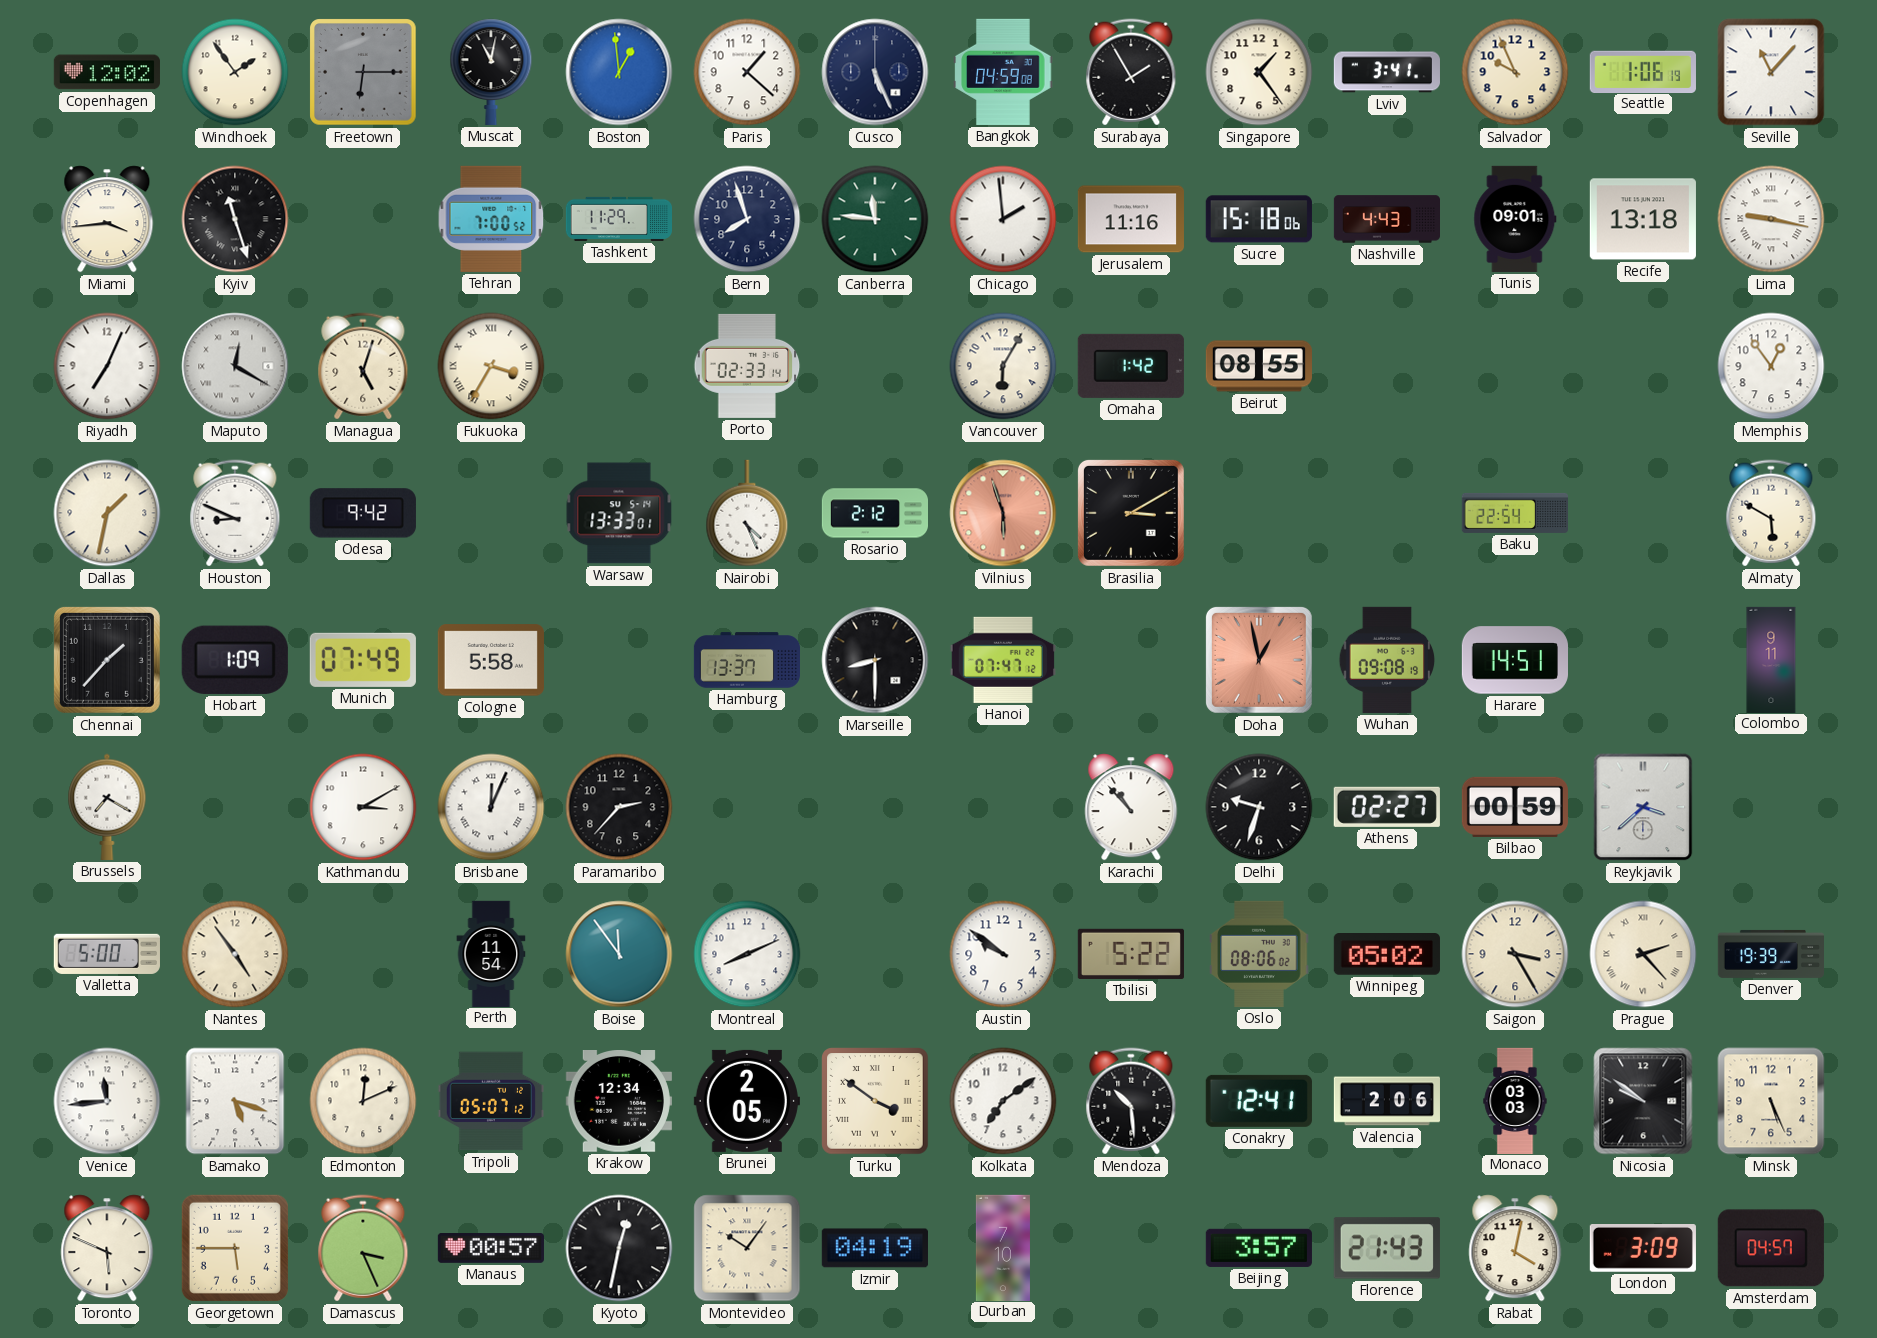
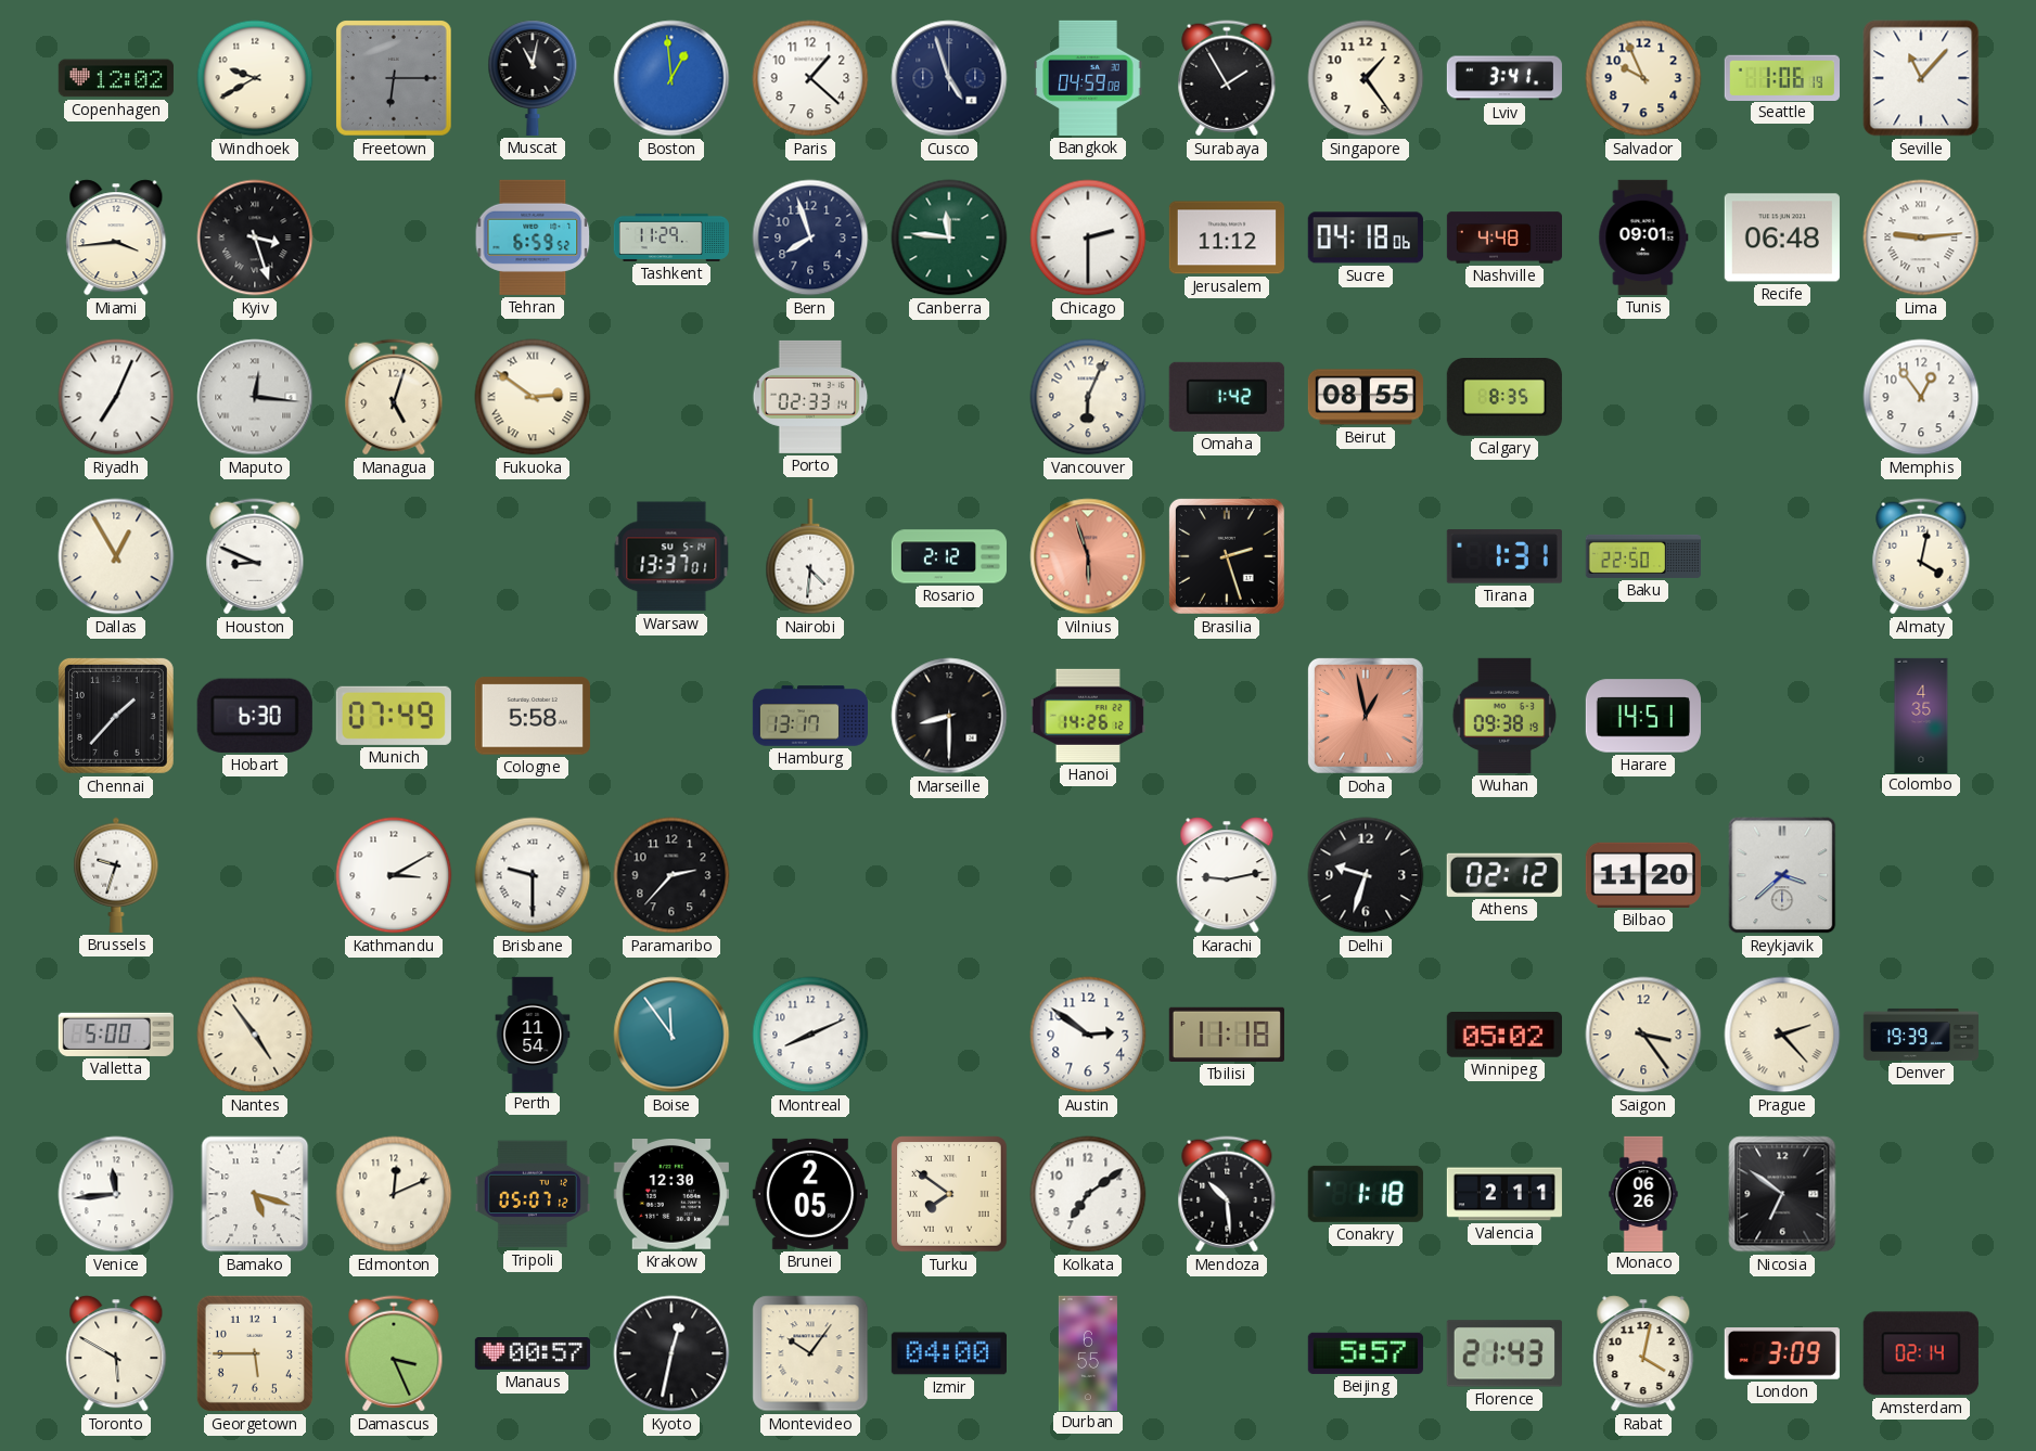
Windhoek: 1:54 -> 9:40
Cusco: 5:26 -> 4:57
Kyiv: 11:27 -> 3:27
Tehran: 7:00 -> 6:59
Chicago: 1:59 -> 2:30
Jerusalem: 11:16 -> 11:12
Sucre: 15:18 -> 04:18
Nashville: 4:43 -> 4:48
Recife: 13:18 -> 06:48
Lima: 9:17 -> 9:14
Maputo: 12:20 -> 12:16
Fukuoka: 3:35 -> 2:51
Vancouver: 6:05 -> 6:04
Calgary: none -> 8:35
Dallas: 1:32 -> 12:55
Odesa: 9:42 -> none
Warsaw: 13:33 -> 13:37
Nairobi: 4:26 -> 4:31
Brasilia: 3:10 -> 2:27
Tirana: none -> 1:31
Baku: 22:54 -> 22:50
Almaty: 5:50 -> 4:02
Hobart: 1:09 -> 6:30
Hamburg: 13:37 -> 13:17
Hanoi: 07:47 -> 14:26
Wuhan: 09:08 -> 09:38
Colombo: 9:11 -> 4:35
Brussels: 7:20 -> 9:33
Brisbane: 12:04 -> 9:30
Karachi: 10:53 -> 9:13
Athens: 02:27 -> 02:12
Bilbao: 00:59 -> 11:20
Austin: 9:51 -> 2:51
Tbilisi: 5:22 -> 11:18
Oslo: 08:06 -> none
Saigon: 3:25 -> 3:24
Krakow: 12:34 -> 12:30
Turku: 3:51 -> 7:51
Conakry: 12:41 -> 1:18
Valencia: 2:06 -> 2:11
Monaco: 03:03 -> 06:26
Nicosia: 9:51 -> 6:51
Minsk: 5:26 -> none
Toronto: 5:49 -> 5:50
Izmir: 04:19 -> 04:00
Durban: 7:10 -> 6:55
Beijing: 3:57 -> 5:57
Amsterdam: 04:57 -> 02:14
